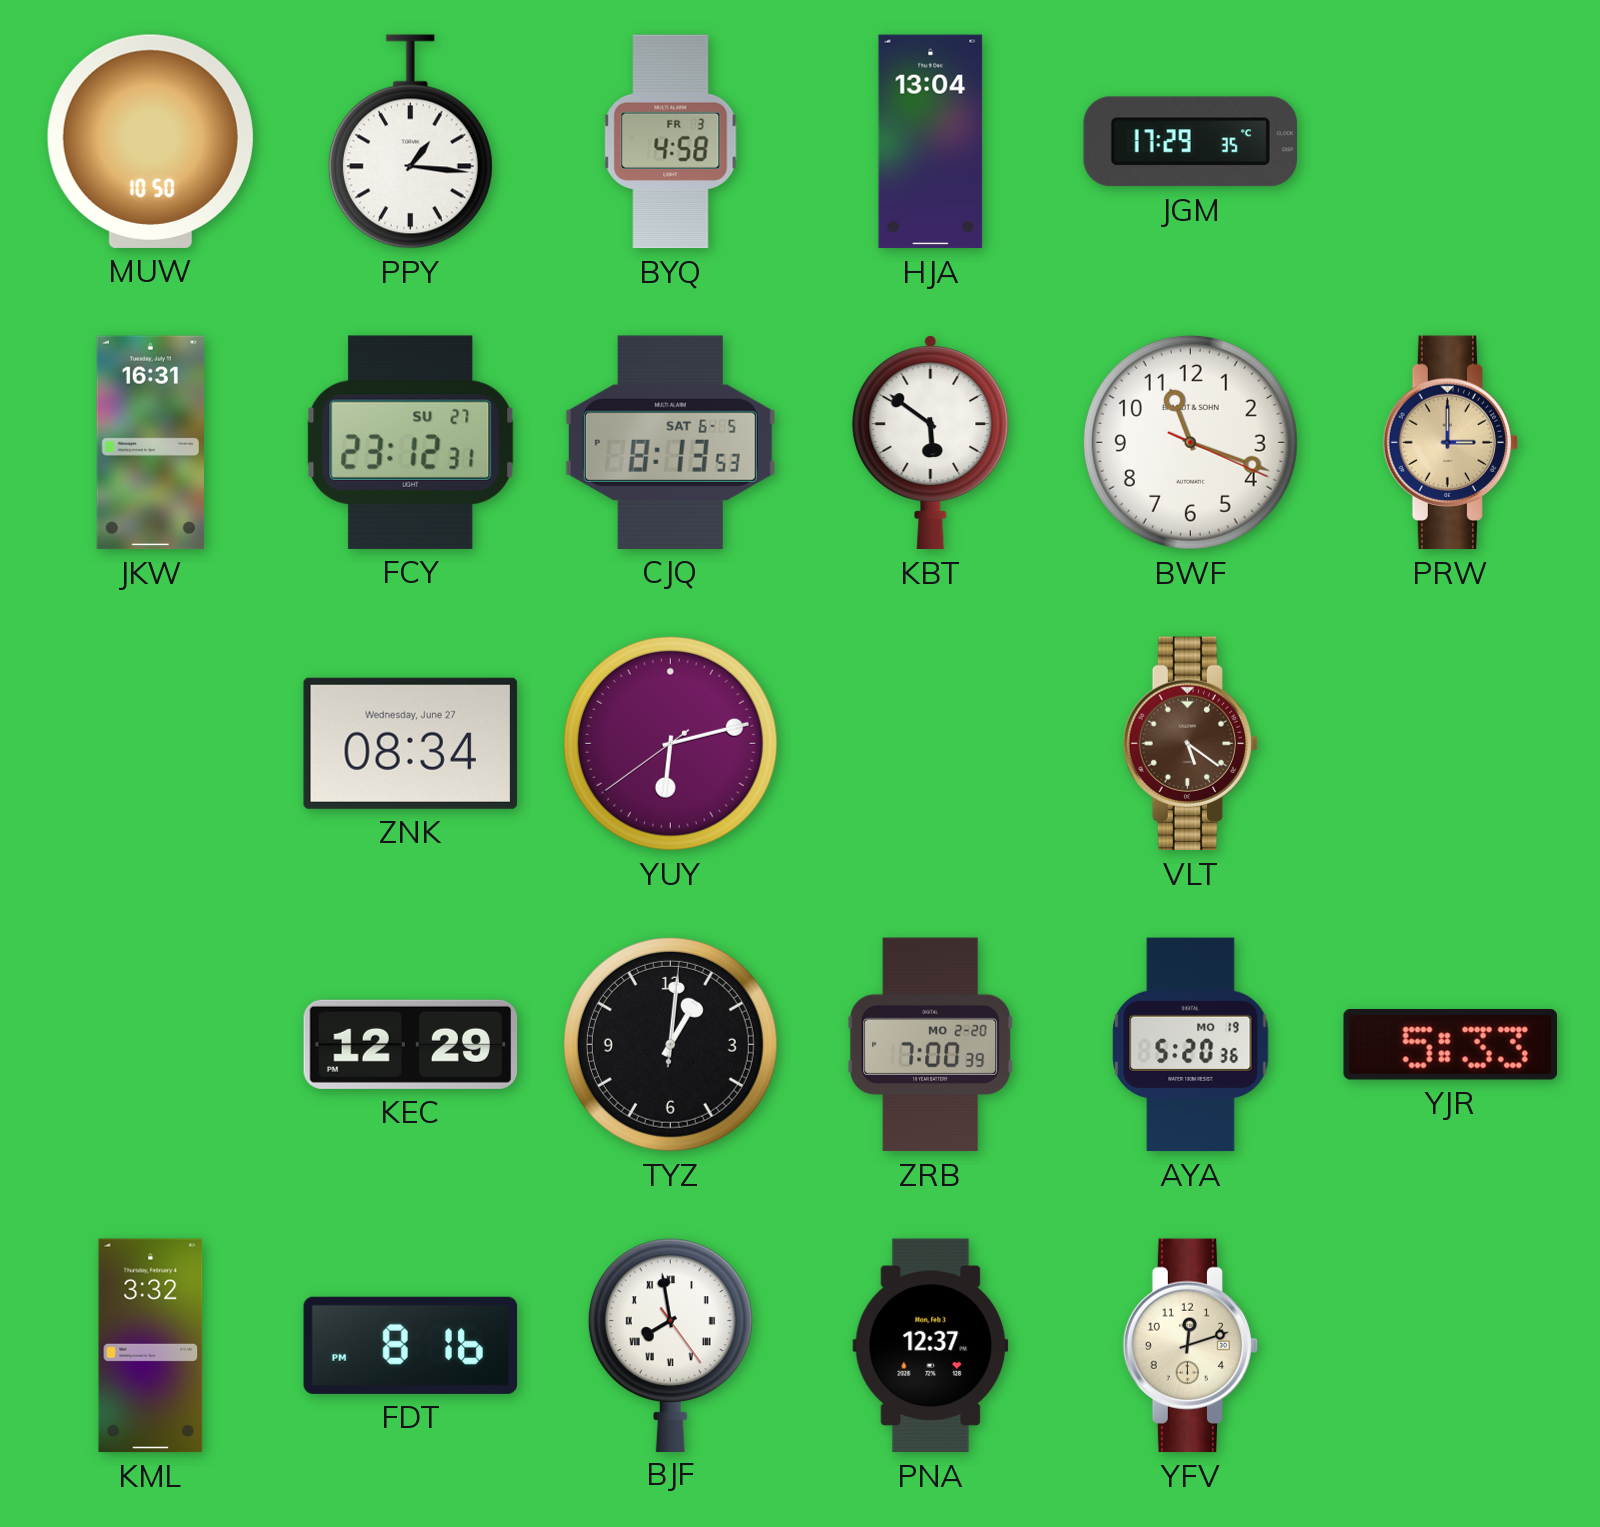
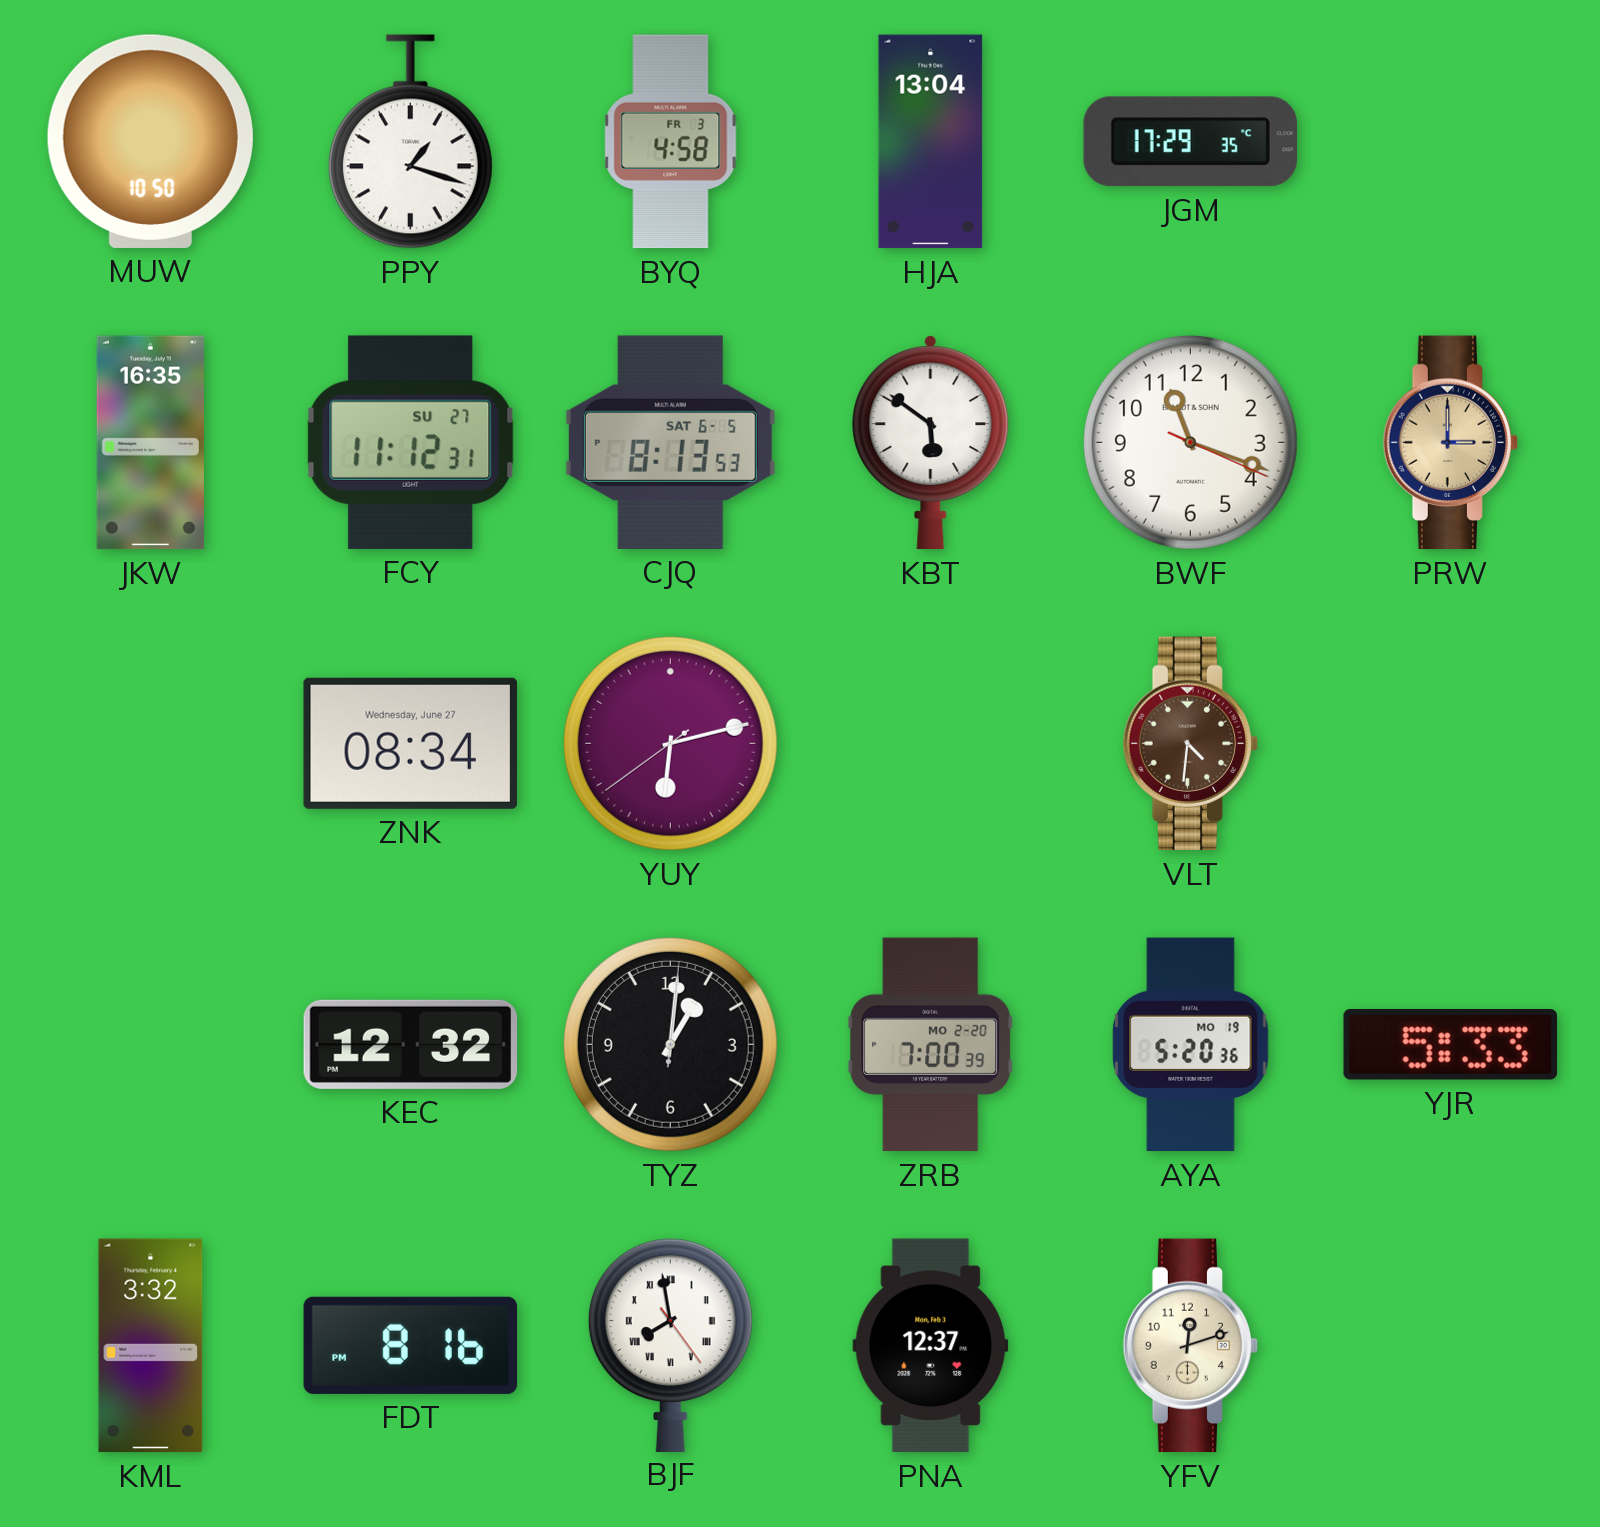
PPY: 1:16 -> 1:18
JKW: 16:31 -> 16:35
FCY: 23:12 -> 11:12
VLT: 5:21 -> 4:31
KEC: 12:29 -> 12:32
